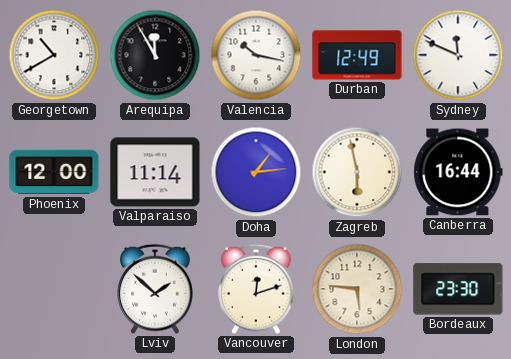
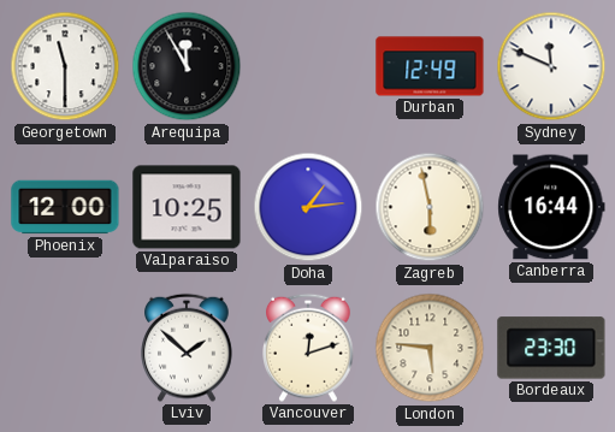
Georgetown: 10:40 -> 11:30
Valencia: 10:17 -> none
Valparaiso: 11:14 -> 10:25
